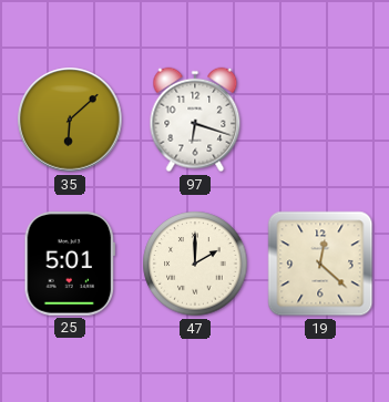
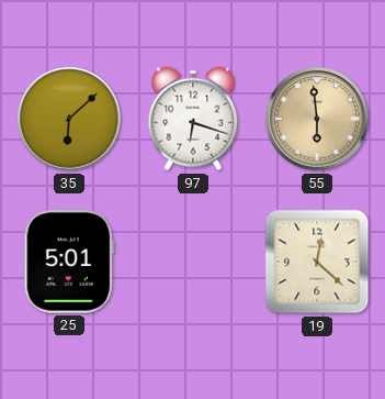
55: none -> 5:59
47: 2:00 -> none
